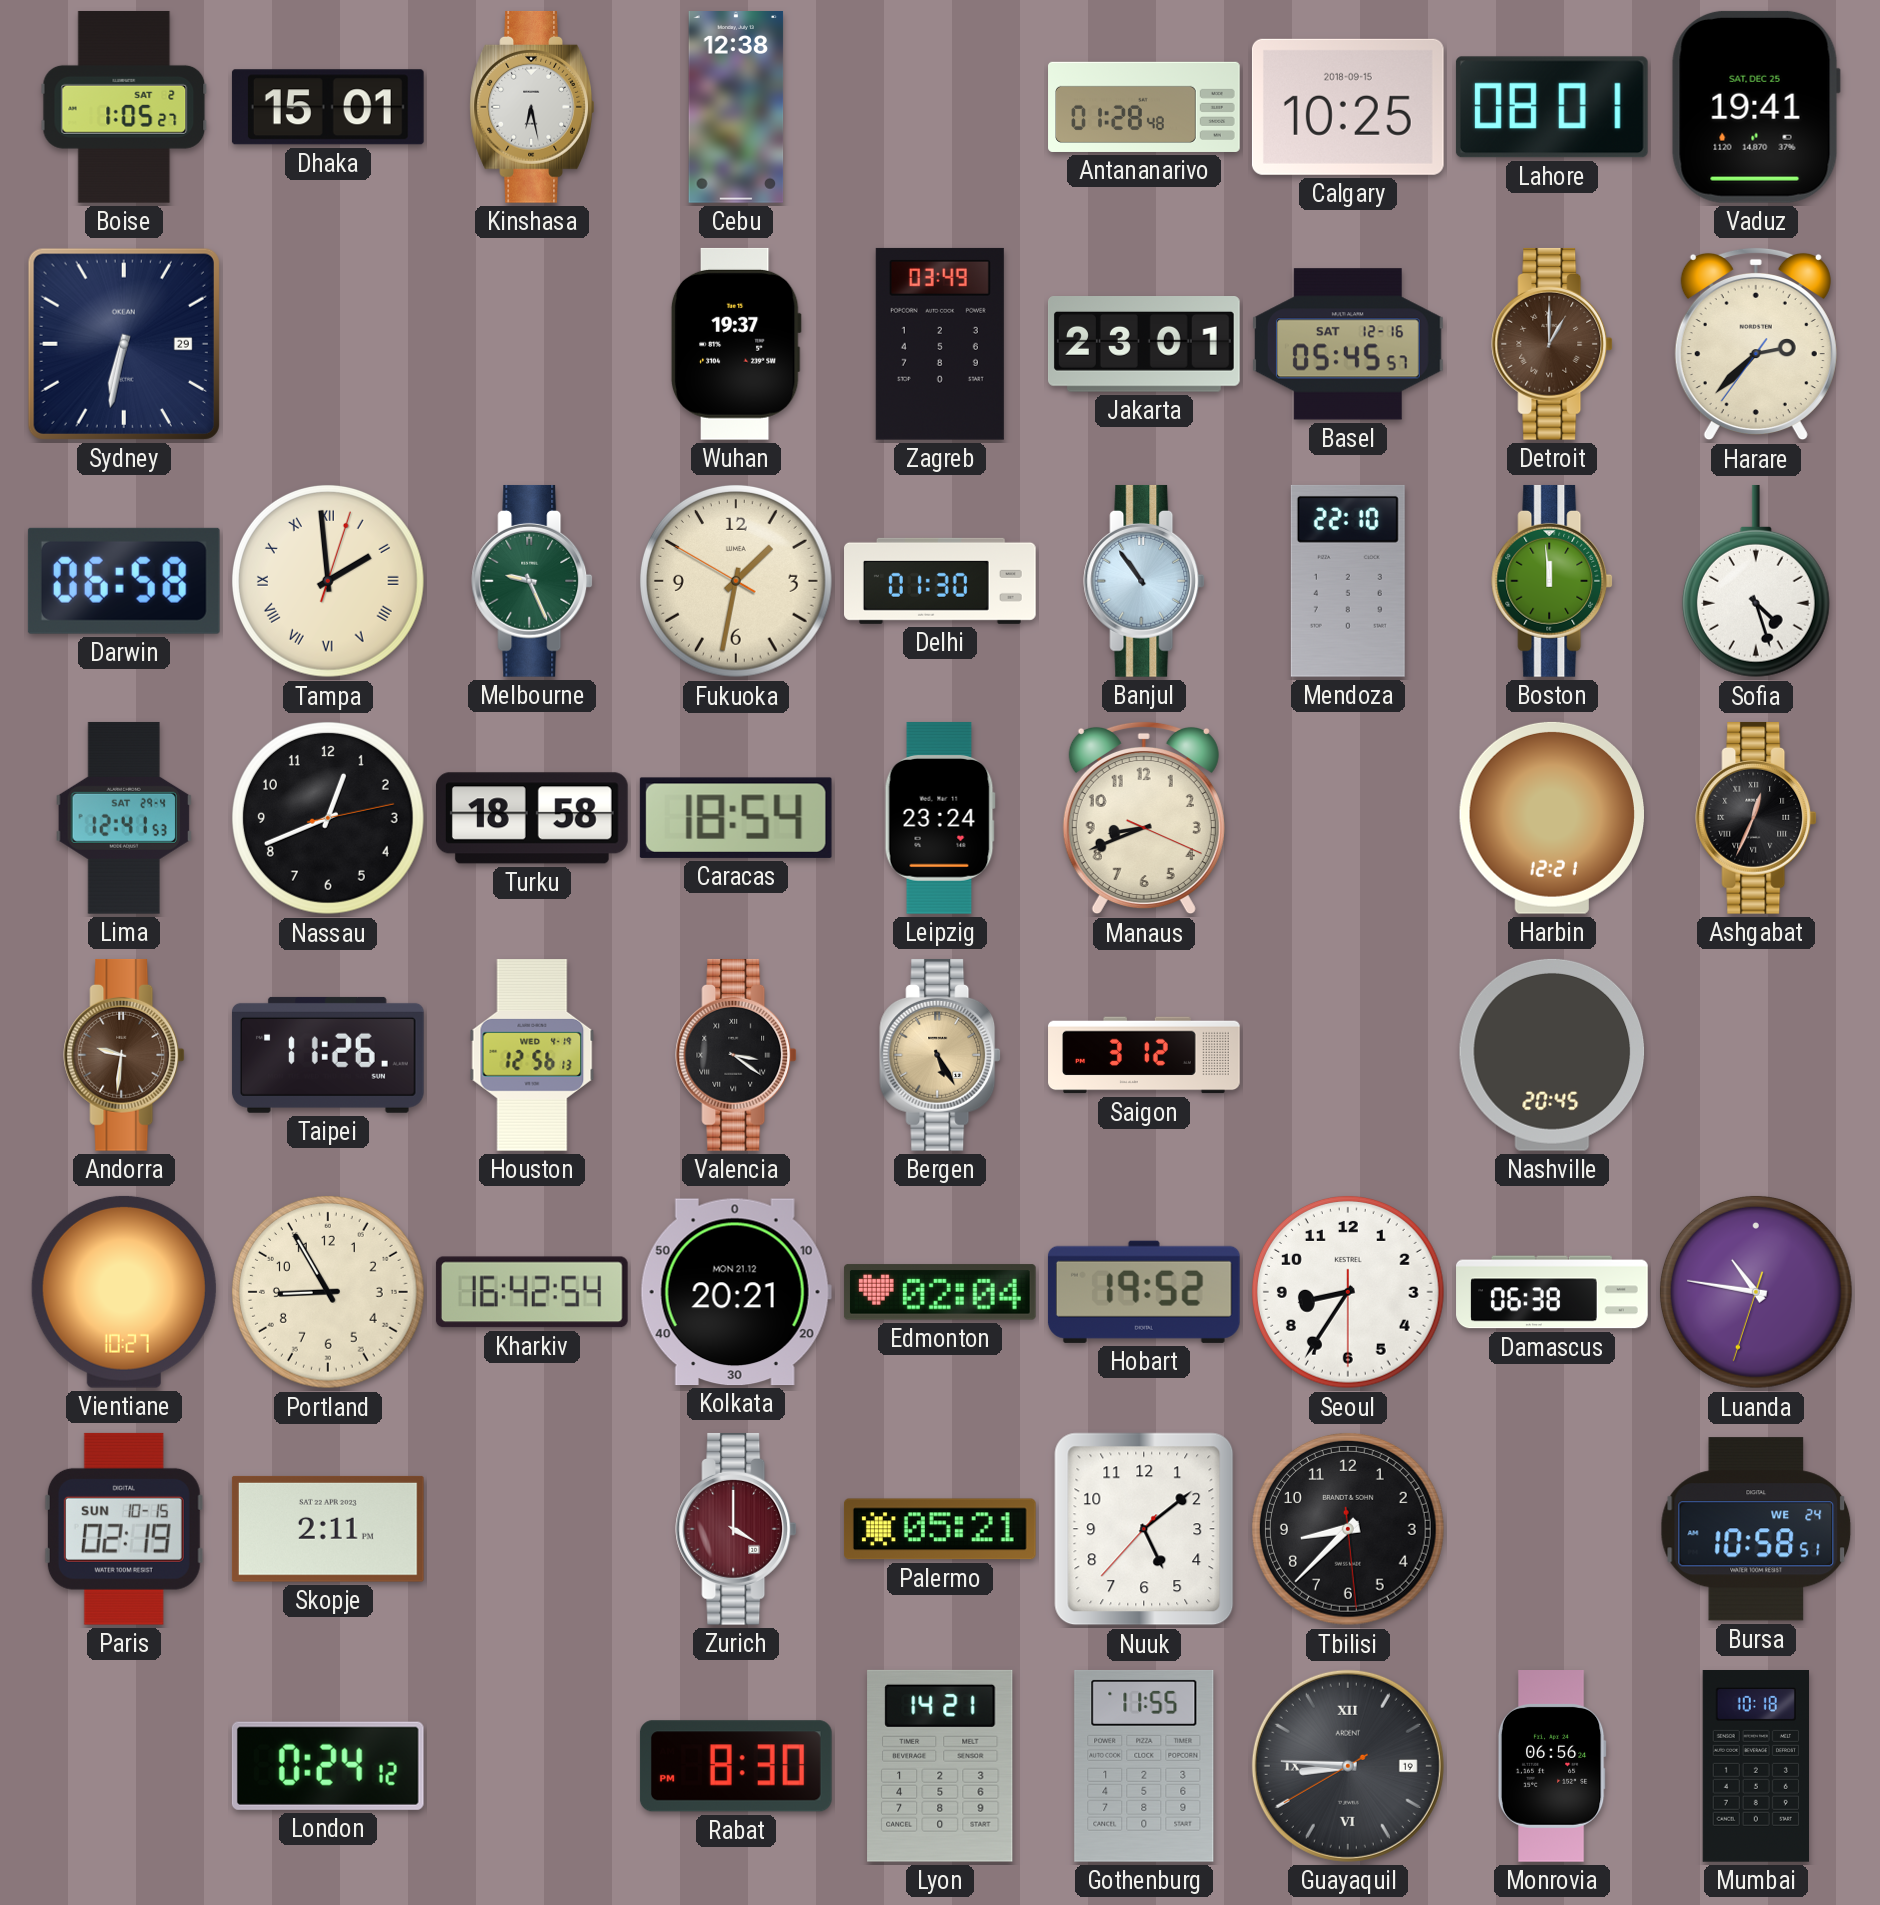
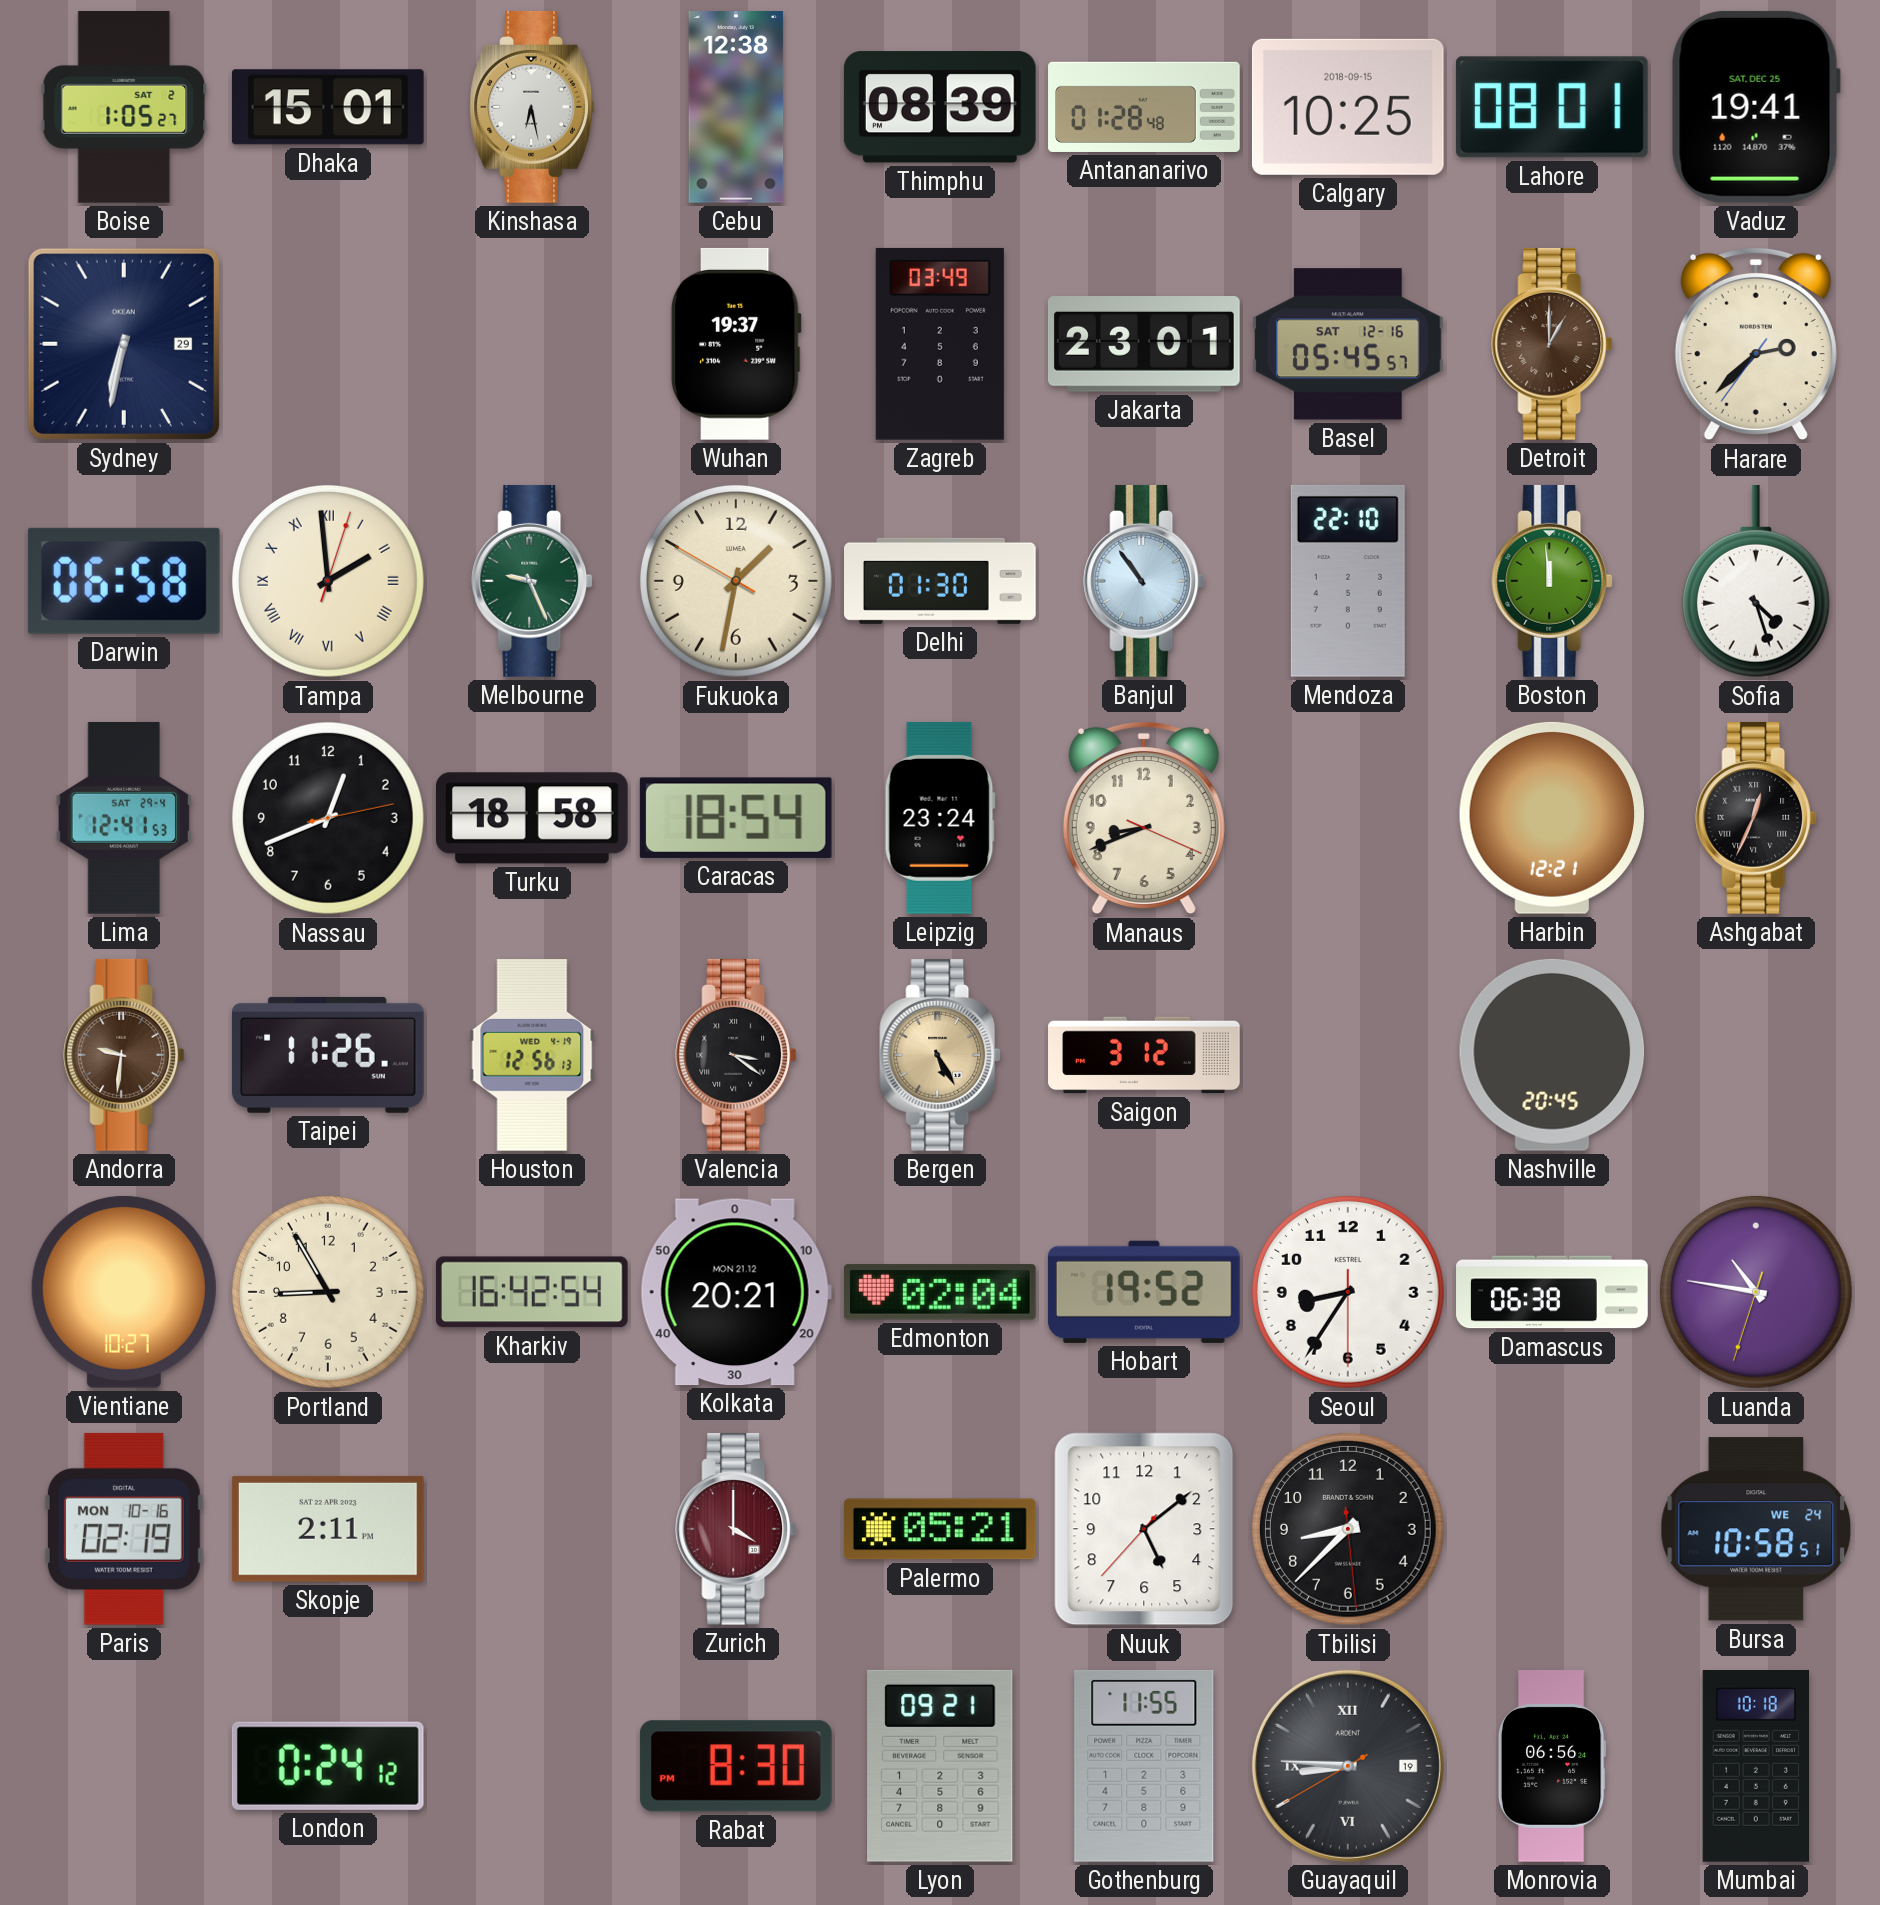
Thimphu: none -> 08:39
Paris date: SUN 10-15 -> MON 10-16
Lyon: 14:21 -> 09:21
